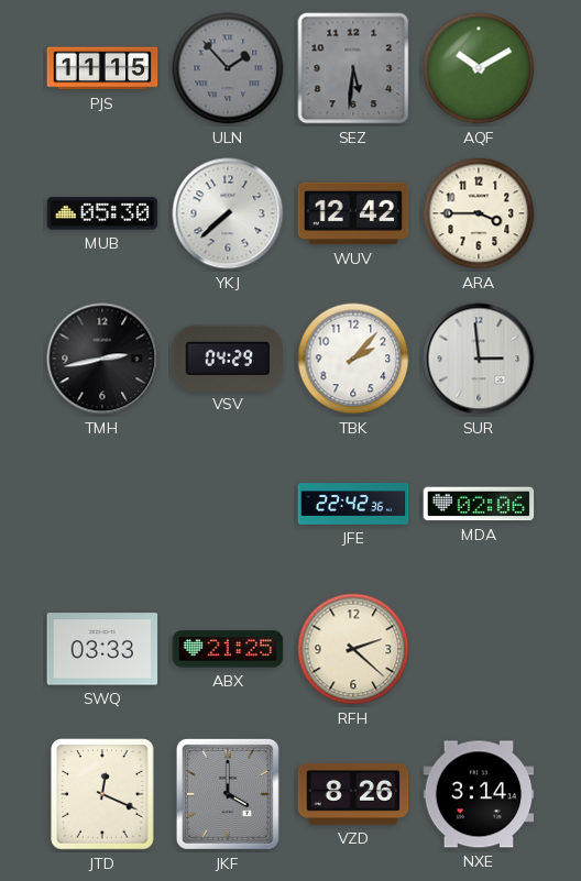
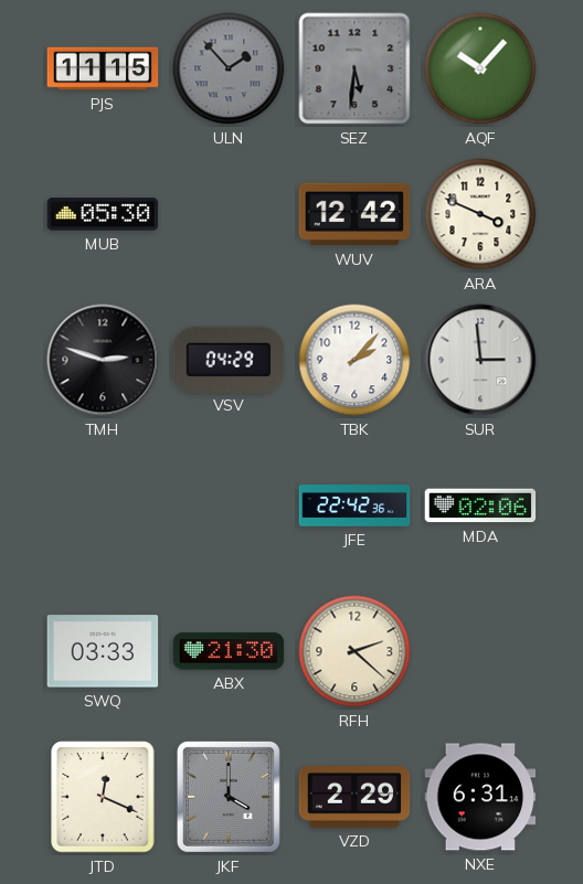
AQF: 10:10 -> 10:07
YKJ: 7:38 -> none
ARA: 3:45 -> 3:49
TMH: 2:43 -> 2:48
ABX: 21:25 -> 21:30
VZD: 8:26 -> 2:29
NXE: 3:14 -> 6:31
